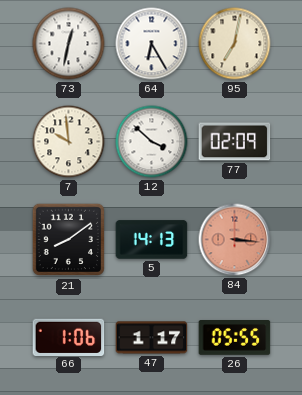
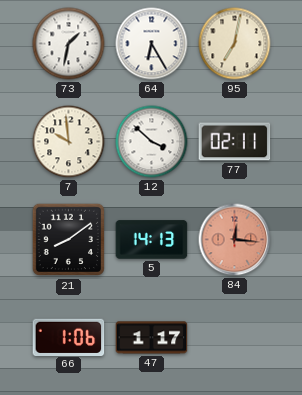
73: 12:32 -> 1:32
77: 02:09 -> 02:11
84: 3:16 -> 12:16
26: 05:55 -> none
